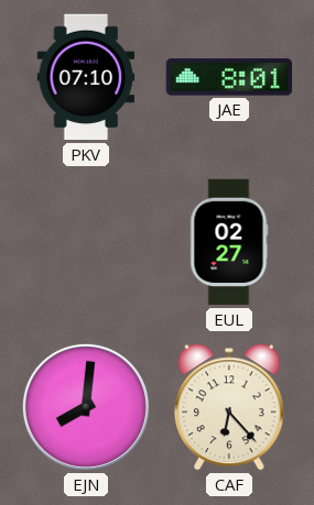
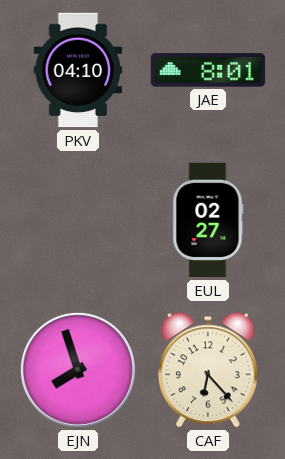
PKV: 07:10 -> 04:10
EJN: 8:01 -> 7:57
